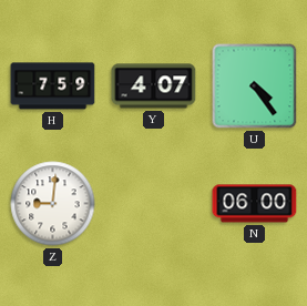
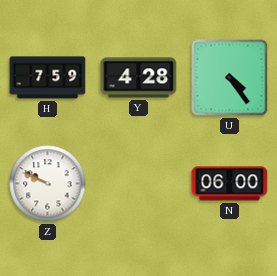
Y: 4:07 -> 4:28
Z: 9:01 -> 9:49
